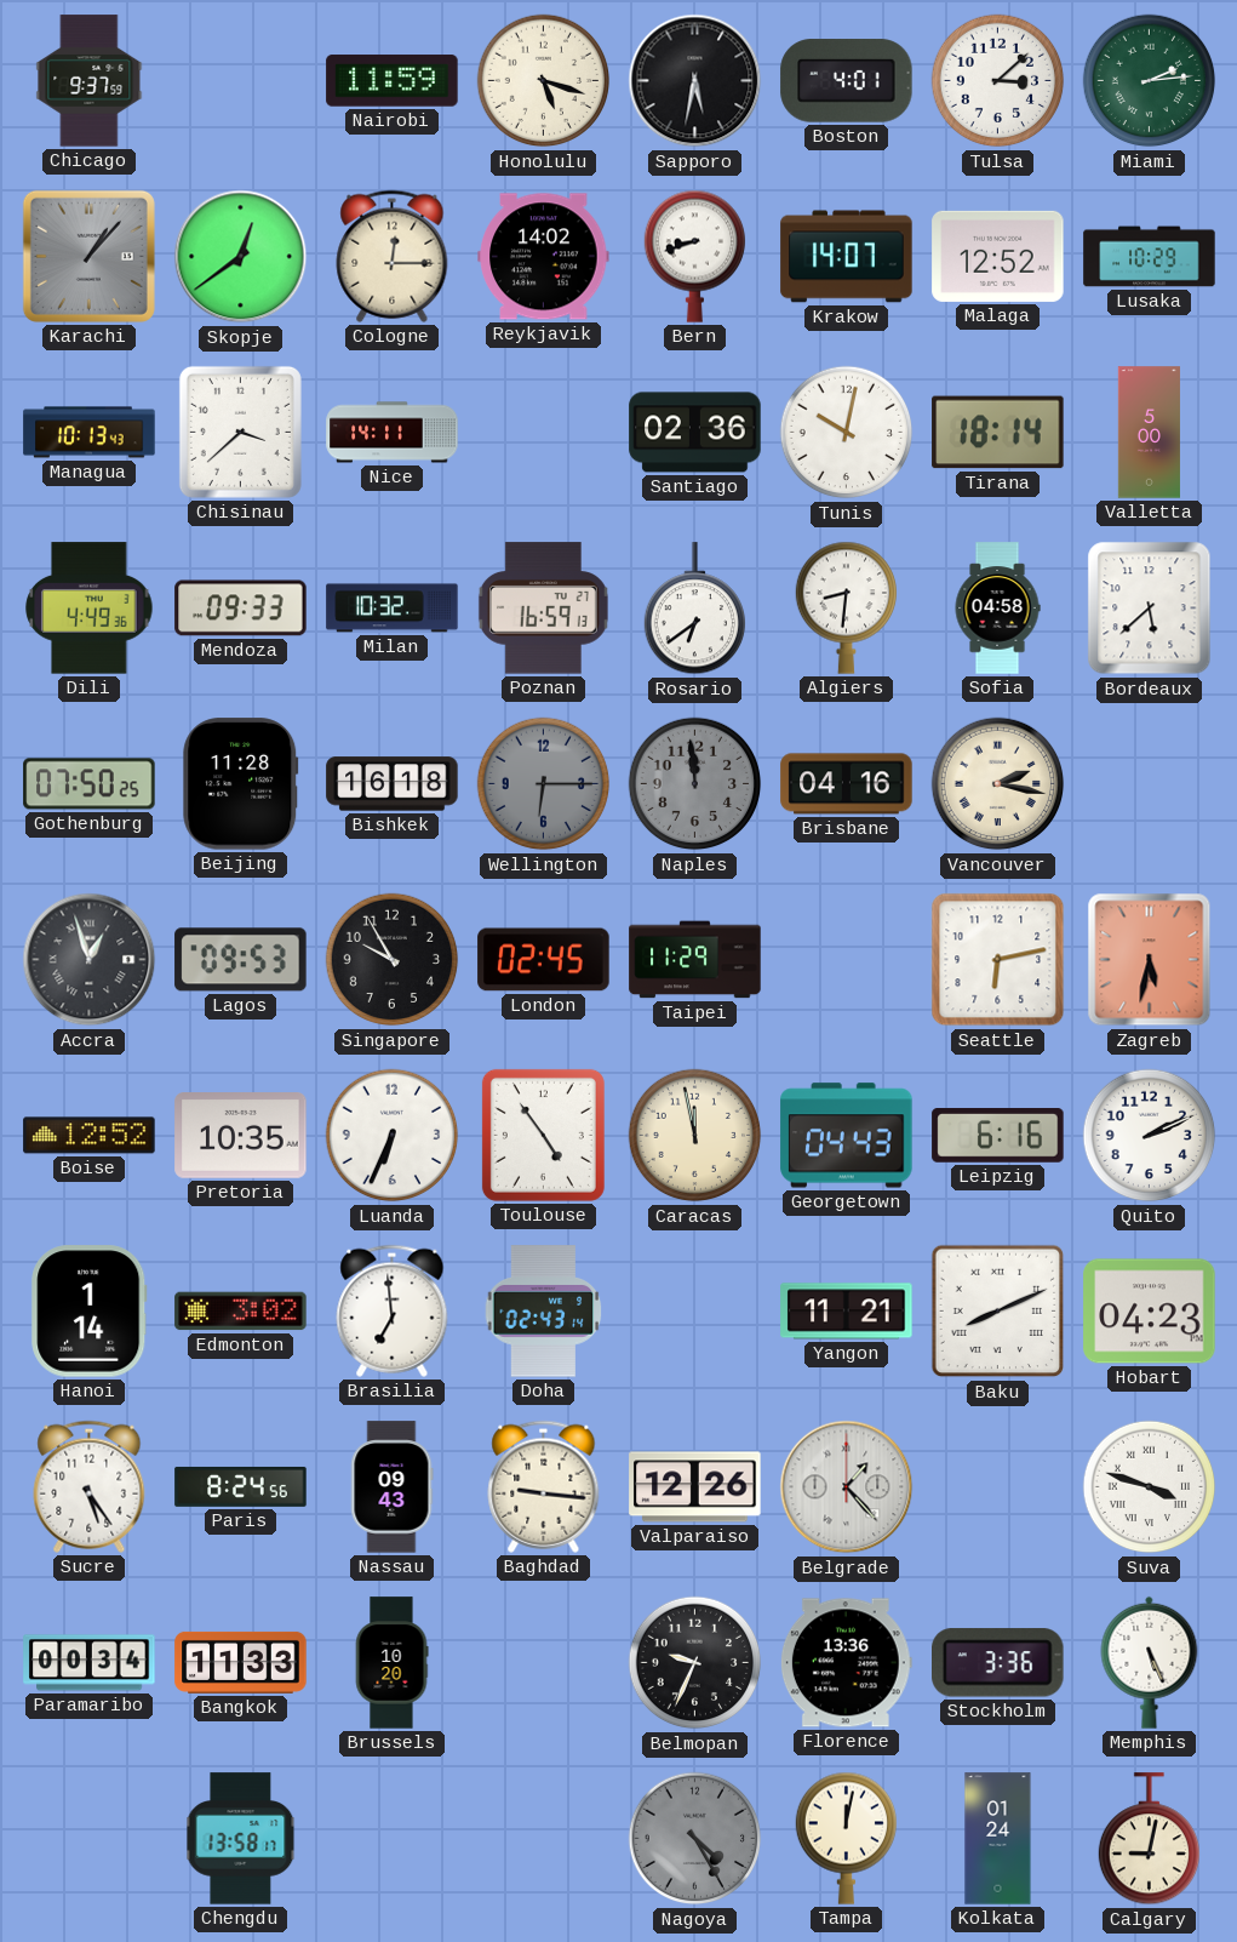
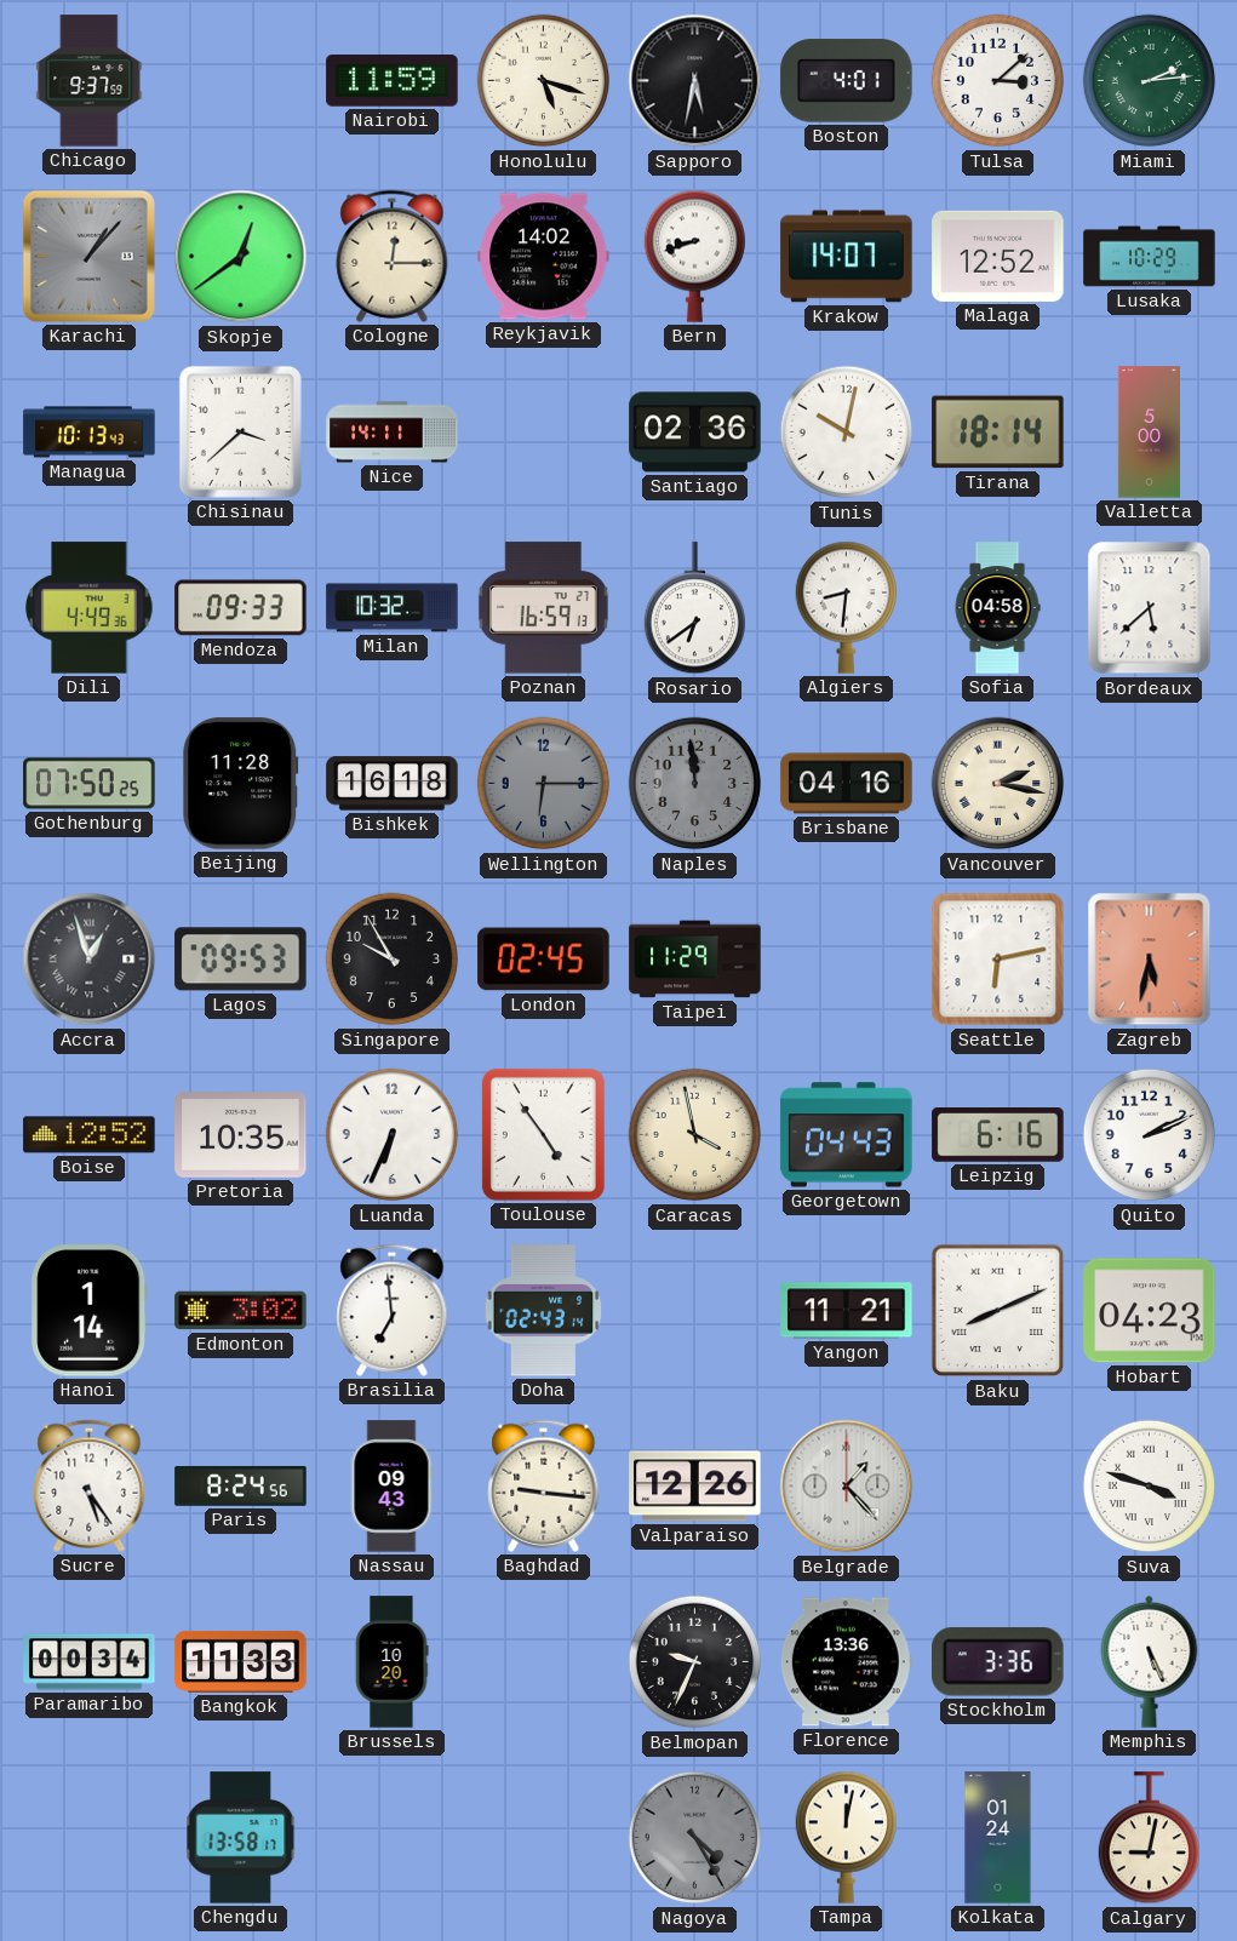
Caracas: 11:58 -> 3:58
